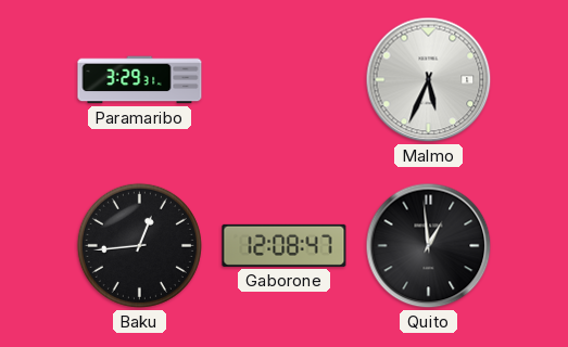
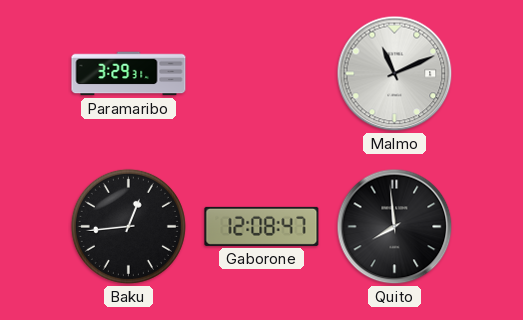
Malmo: 5:34 -> 11:11
Quito: 12:59 -> 7:59
